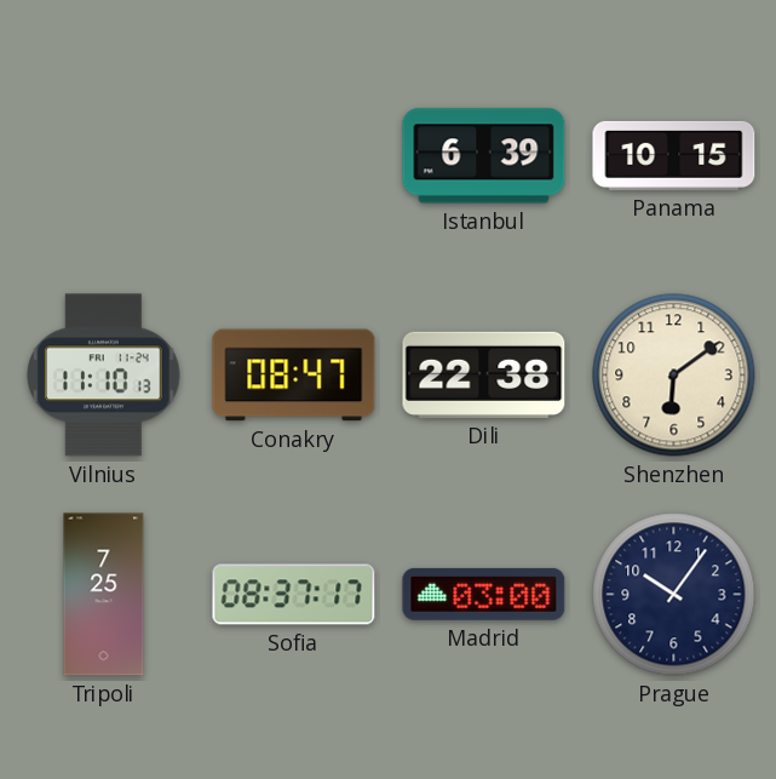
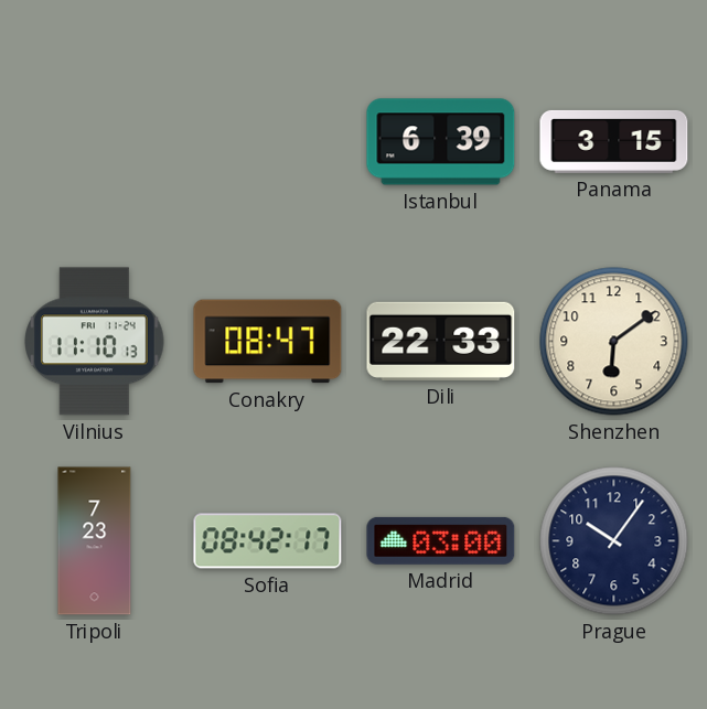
Panama: 10:15 -> 3:15
Dili: 22:38 -> 22:33
Tripoli: 7:25 -> 7:23
Sofia: 08:37 -> 08:42
